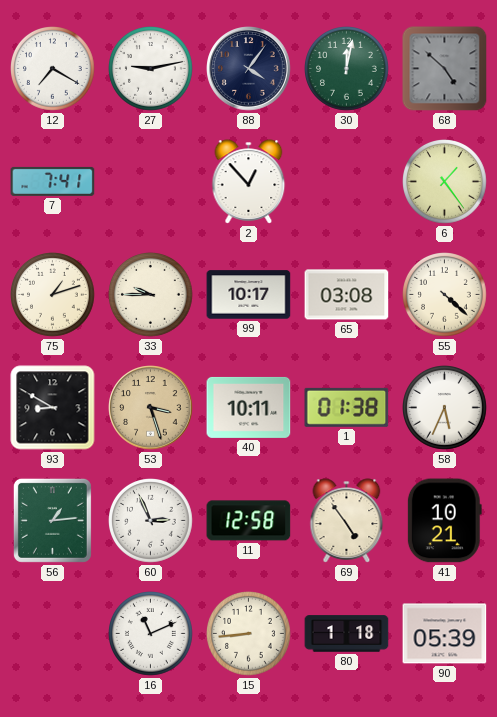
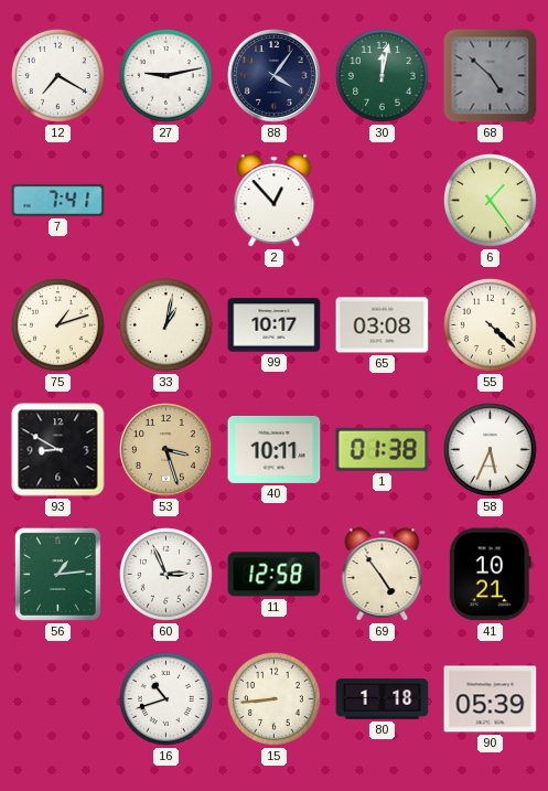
33: 9:45 -> 1:02
16: 11:11 -> 10:42
